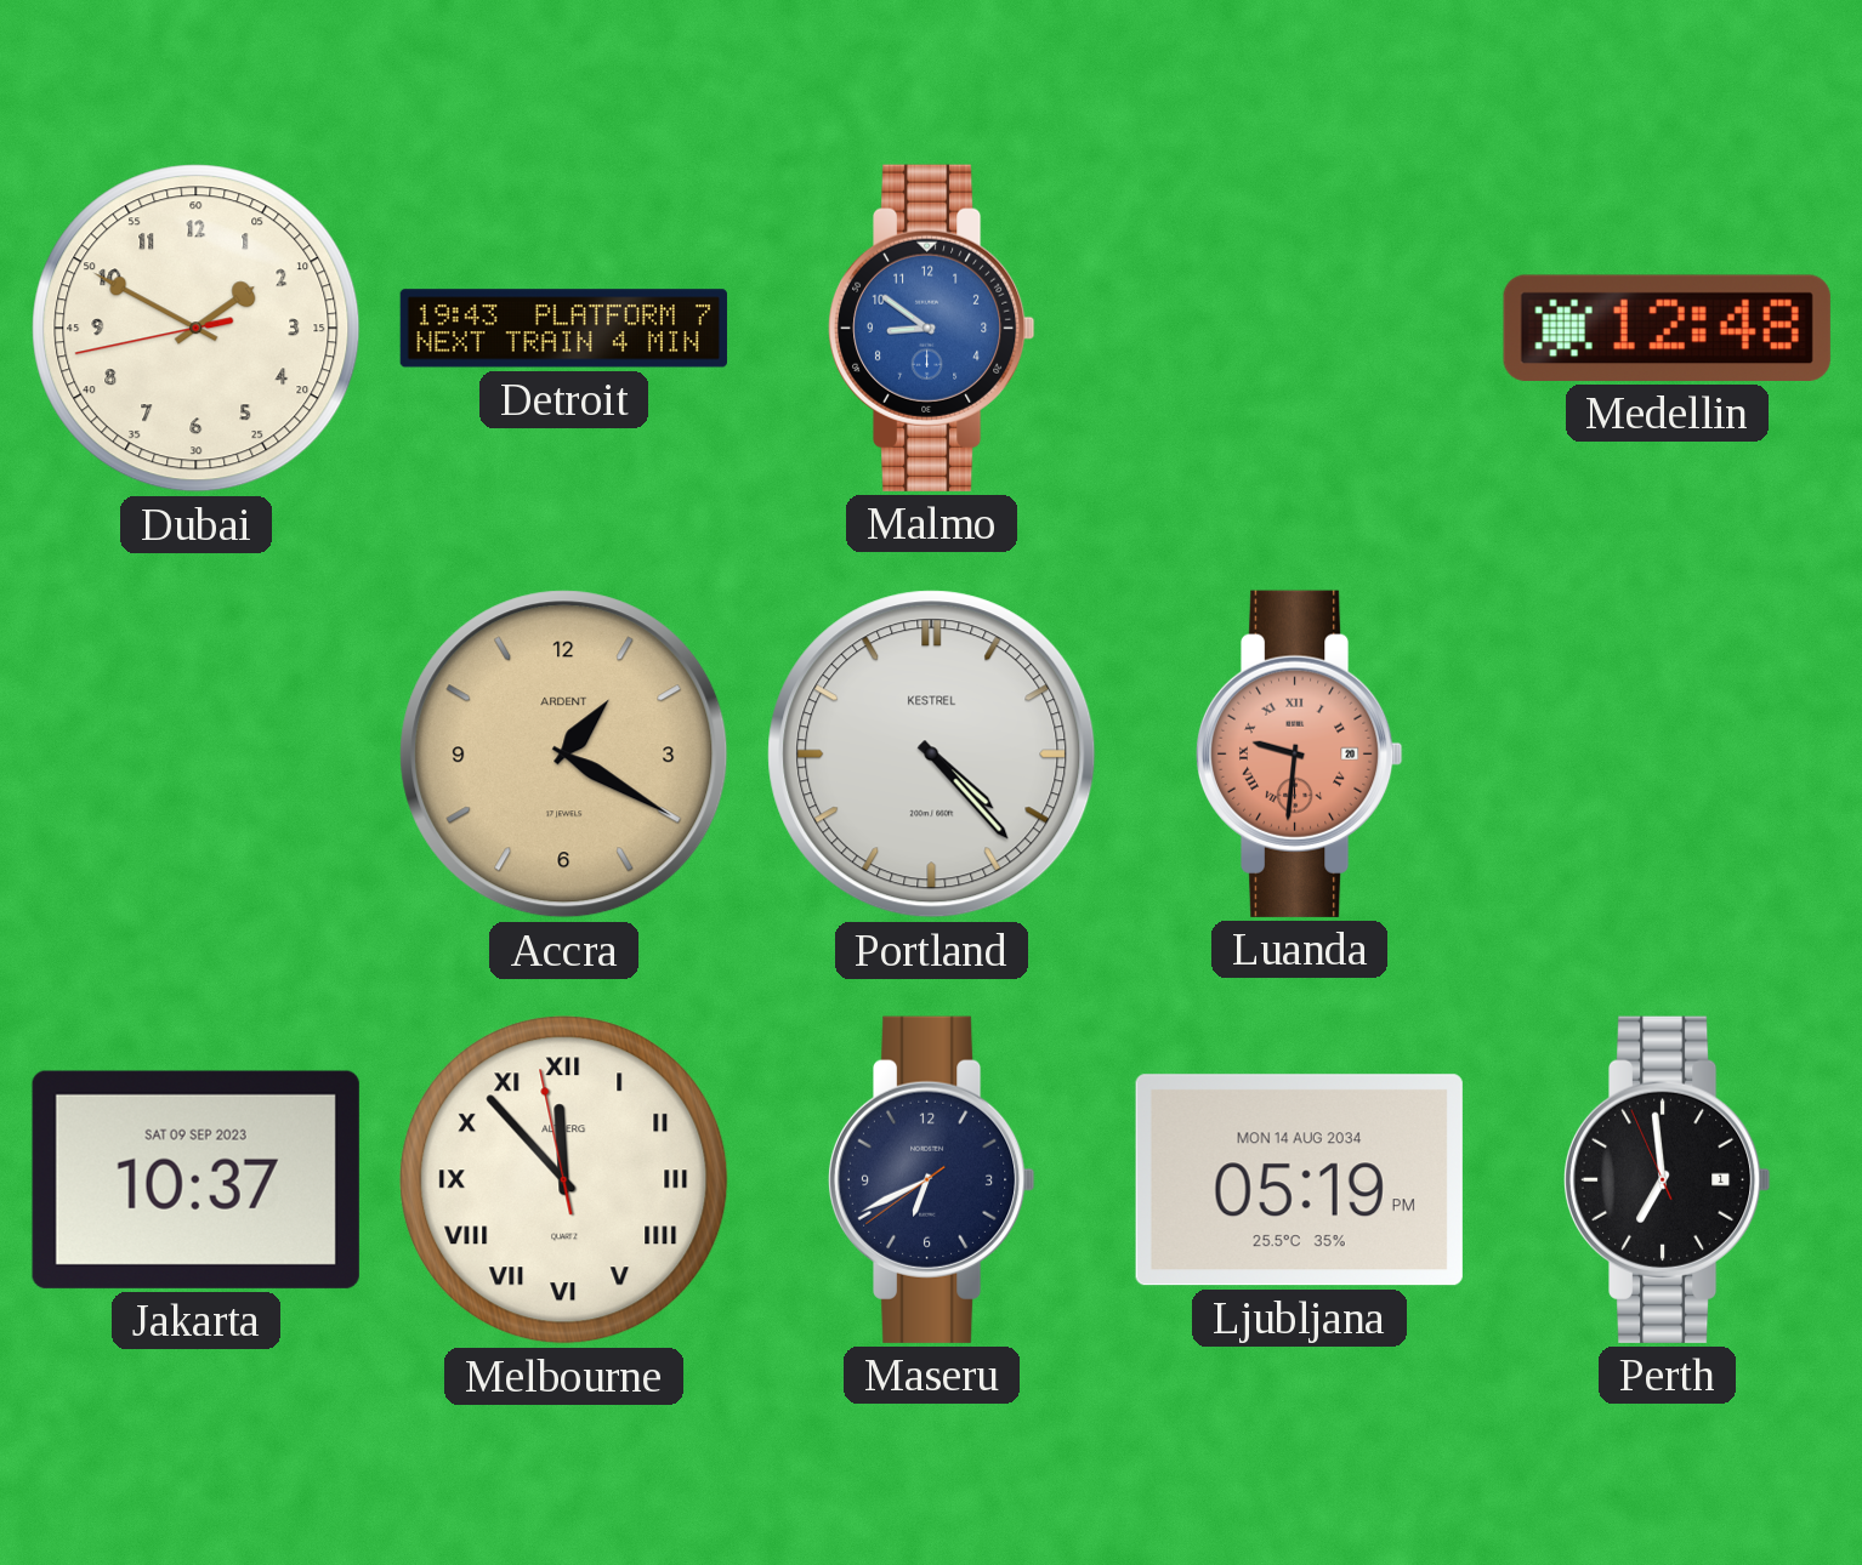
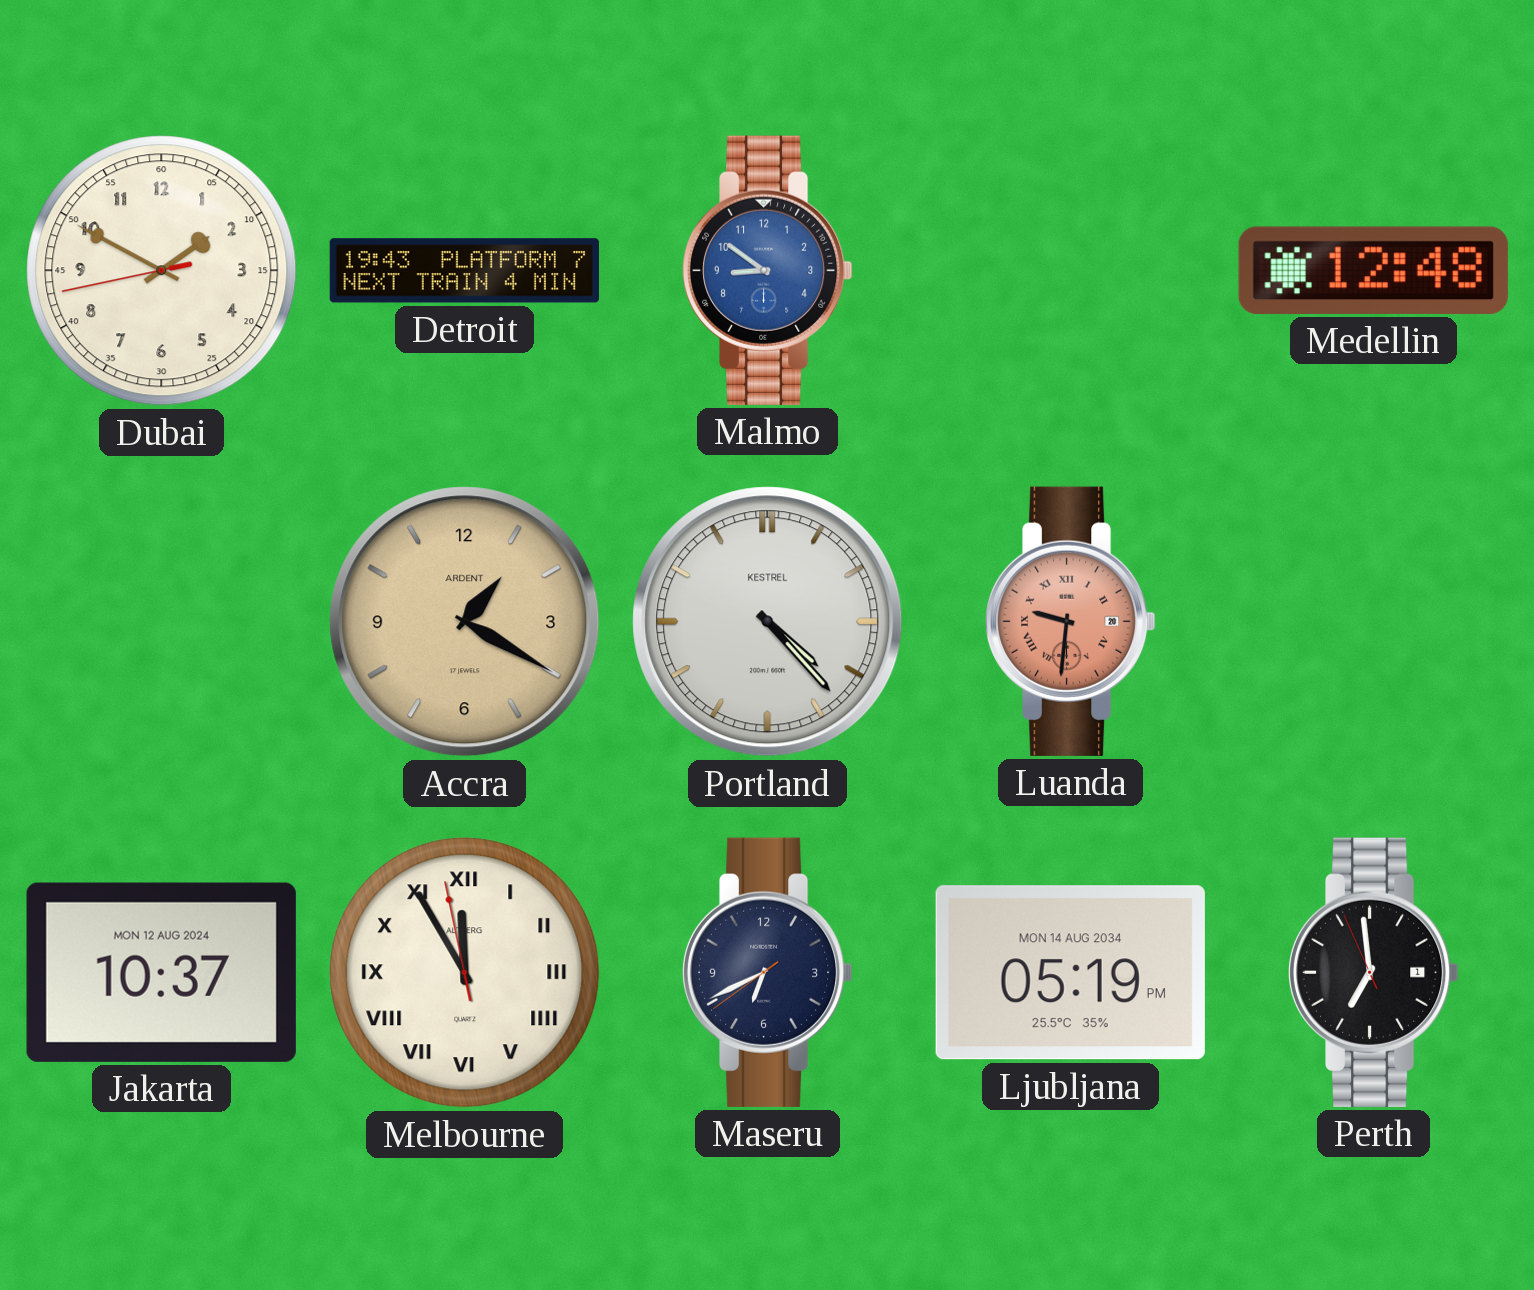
Jakarta date: SAT 09 SEP 2023 -> MON 12 AUG 2024
Melbourne: 11:52 -> 11:54
